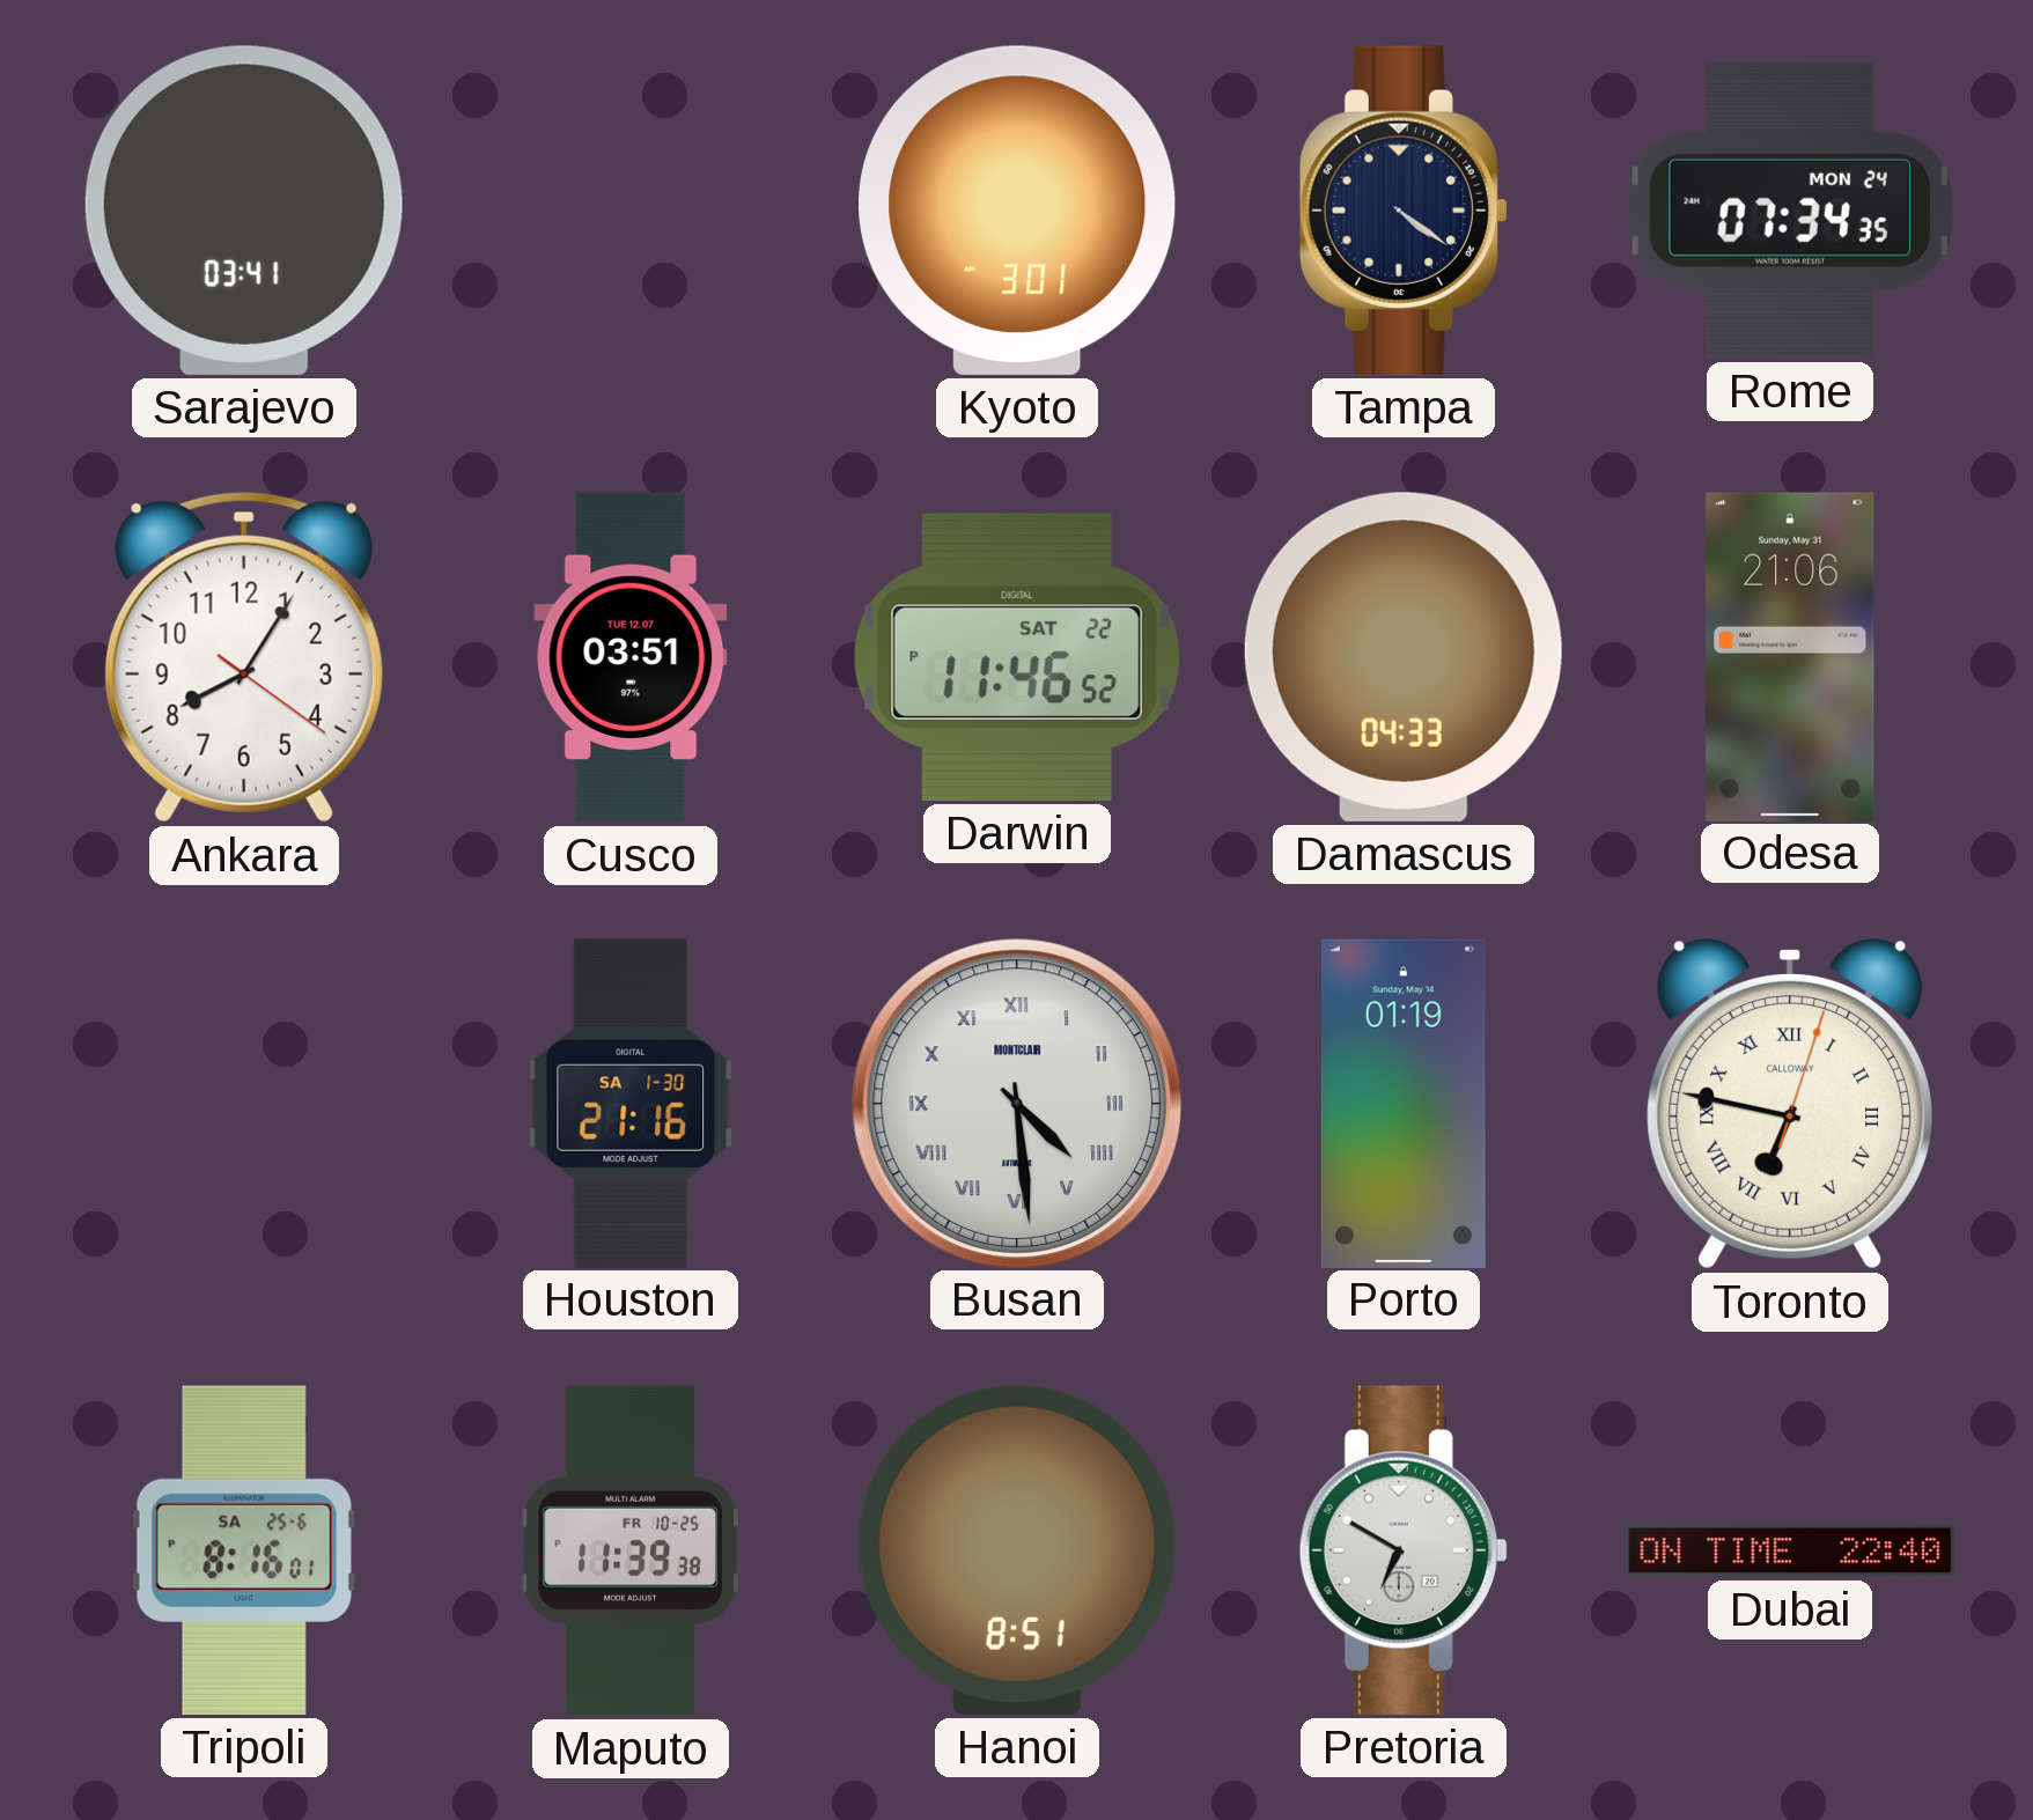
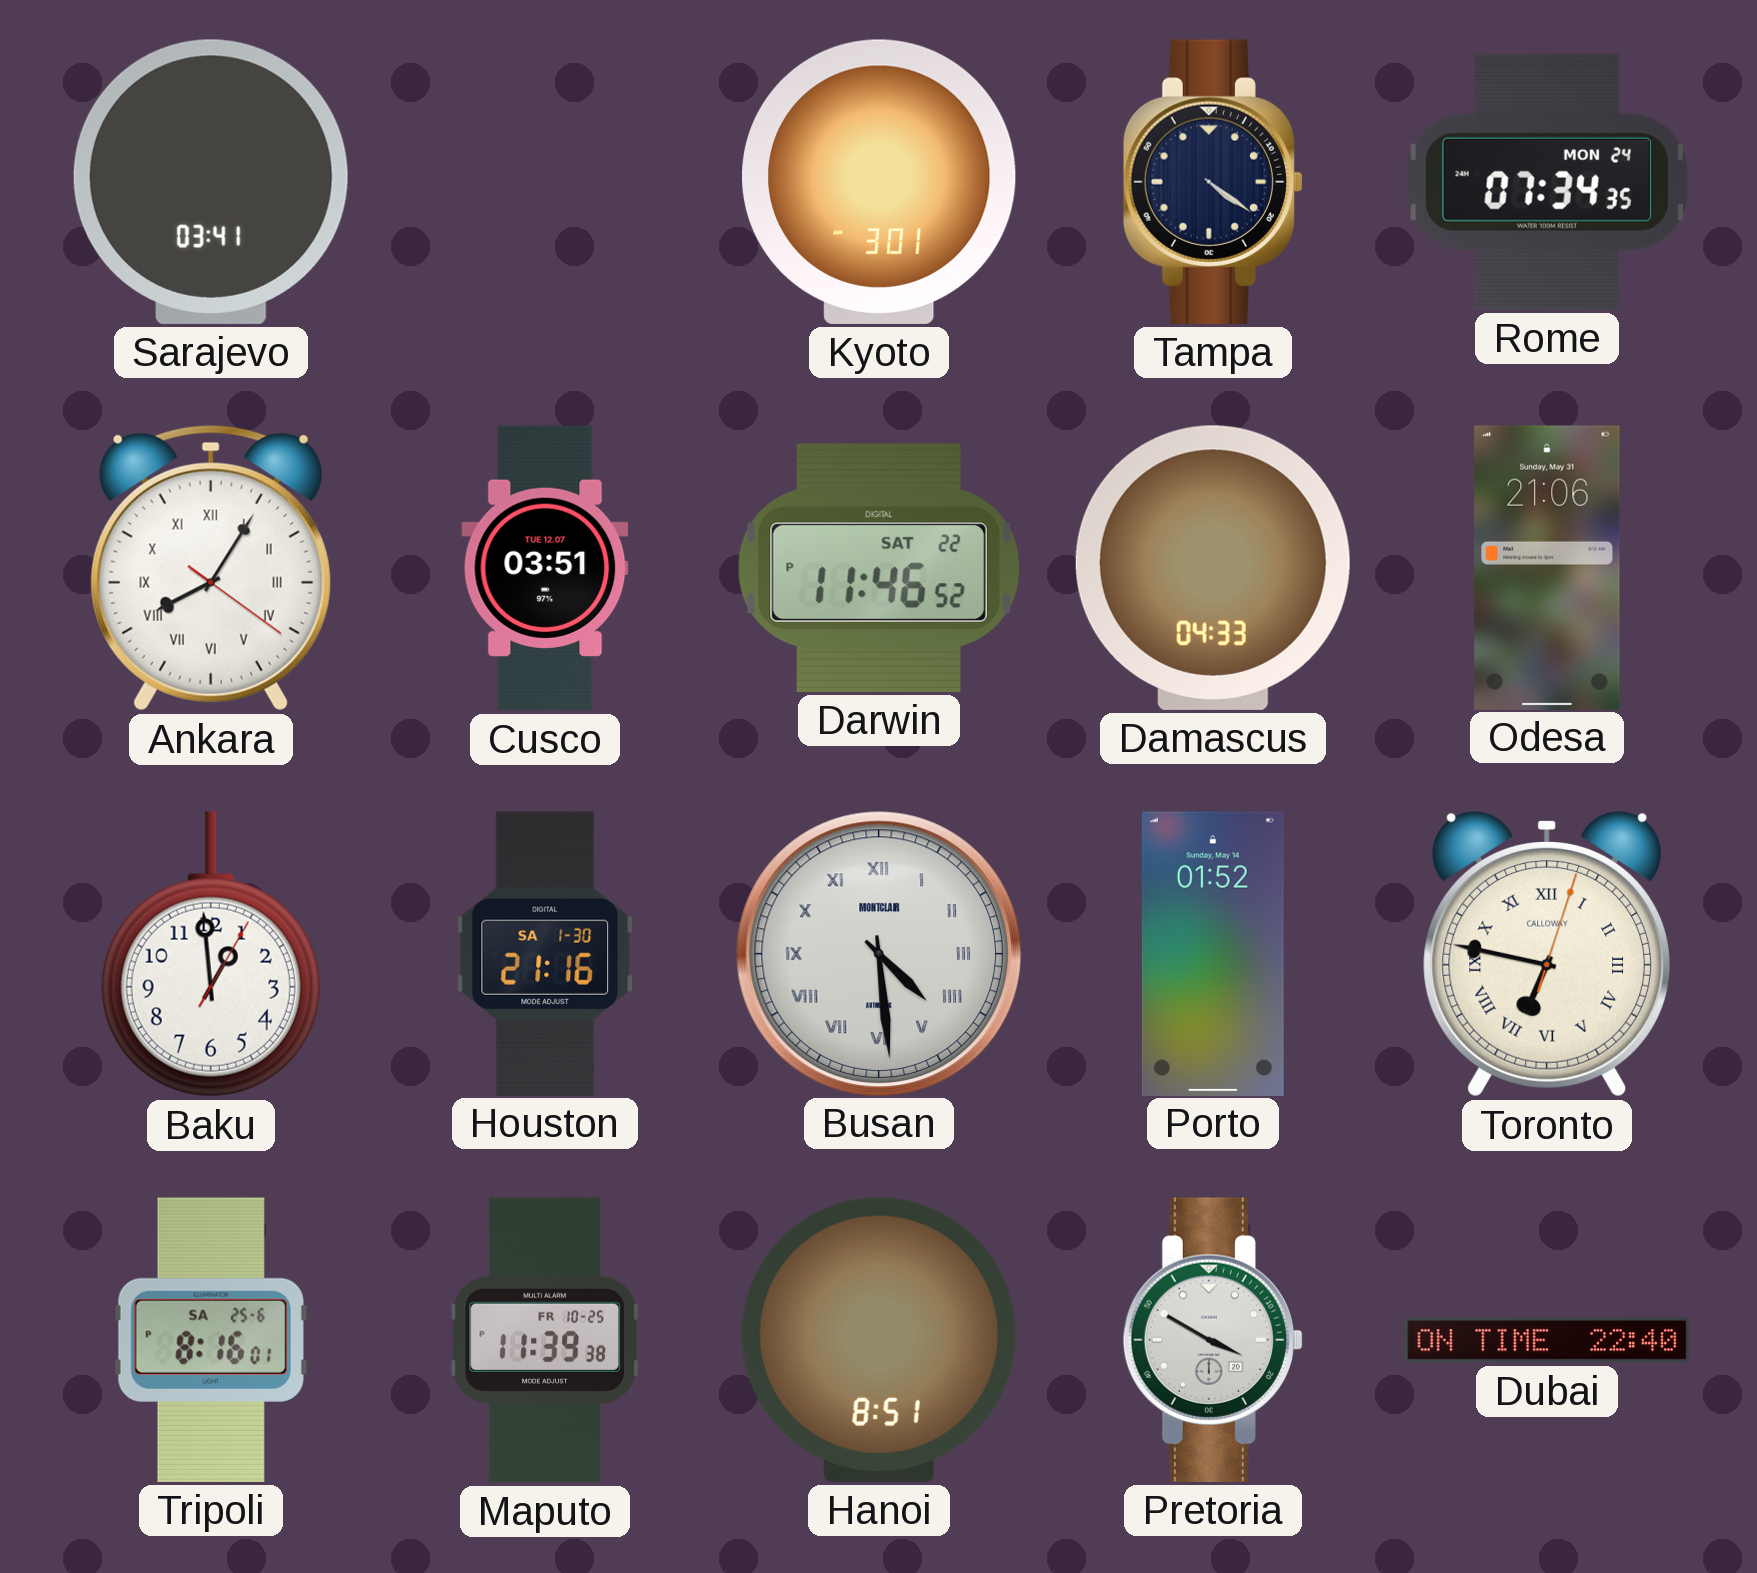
Ankara numerals: Arabic -> Roman
Baku: none -> 12:59
Porto: 01:19 -> 01:52
Pretoria: 6:50 -> 3:50
